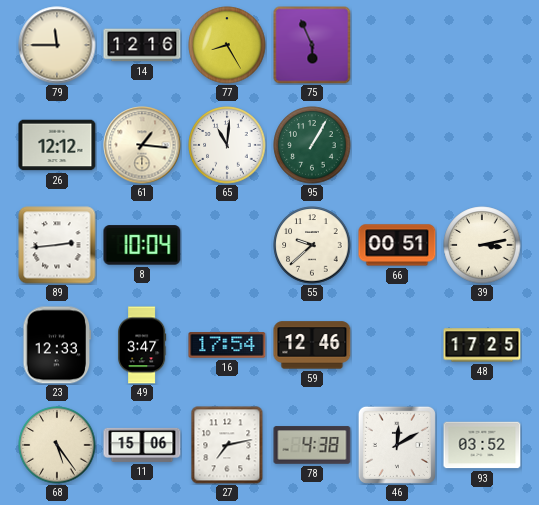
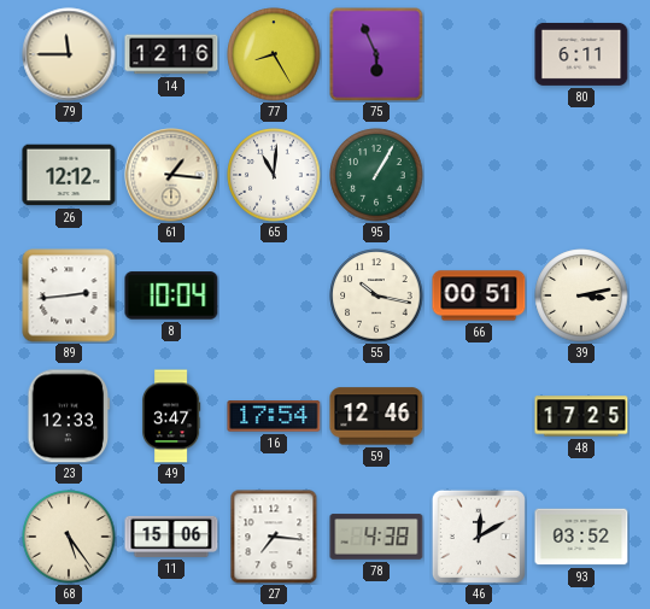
80: none -> 6:11
55: 9:38 -> 10:17
27: 7:13 -> 7:16
